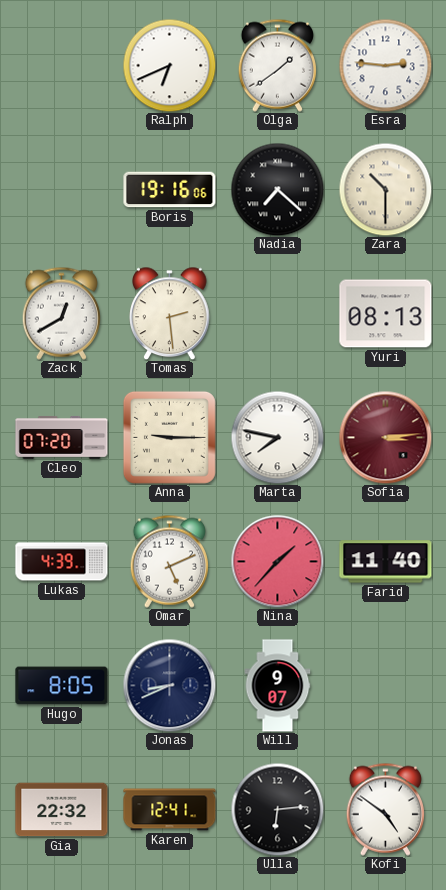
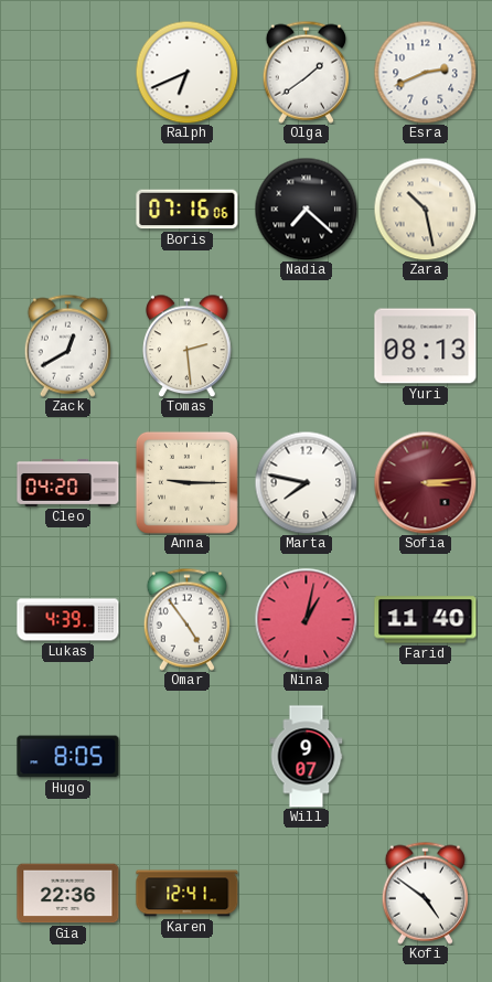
Esra: 2:46 -> 2:41
Boris: 19:16 -> 07:16
Zara: 10:30 -> 10:28
Cleo: 07:20 -> 04:20
Omar: 5:11 -> 4:54
Nina: 1:37 -> 1:02
Jonas: 8:41 -> none
Gia: 22:32 -> 22:36
Ulla: 6:14 -> none
